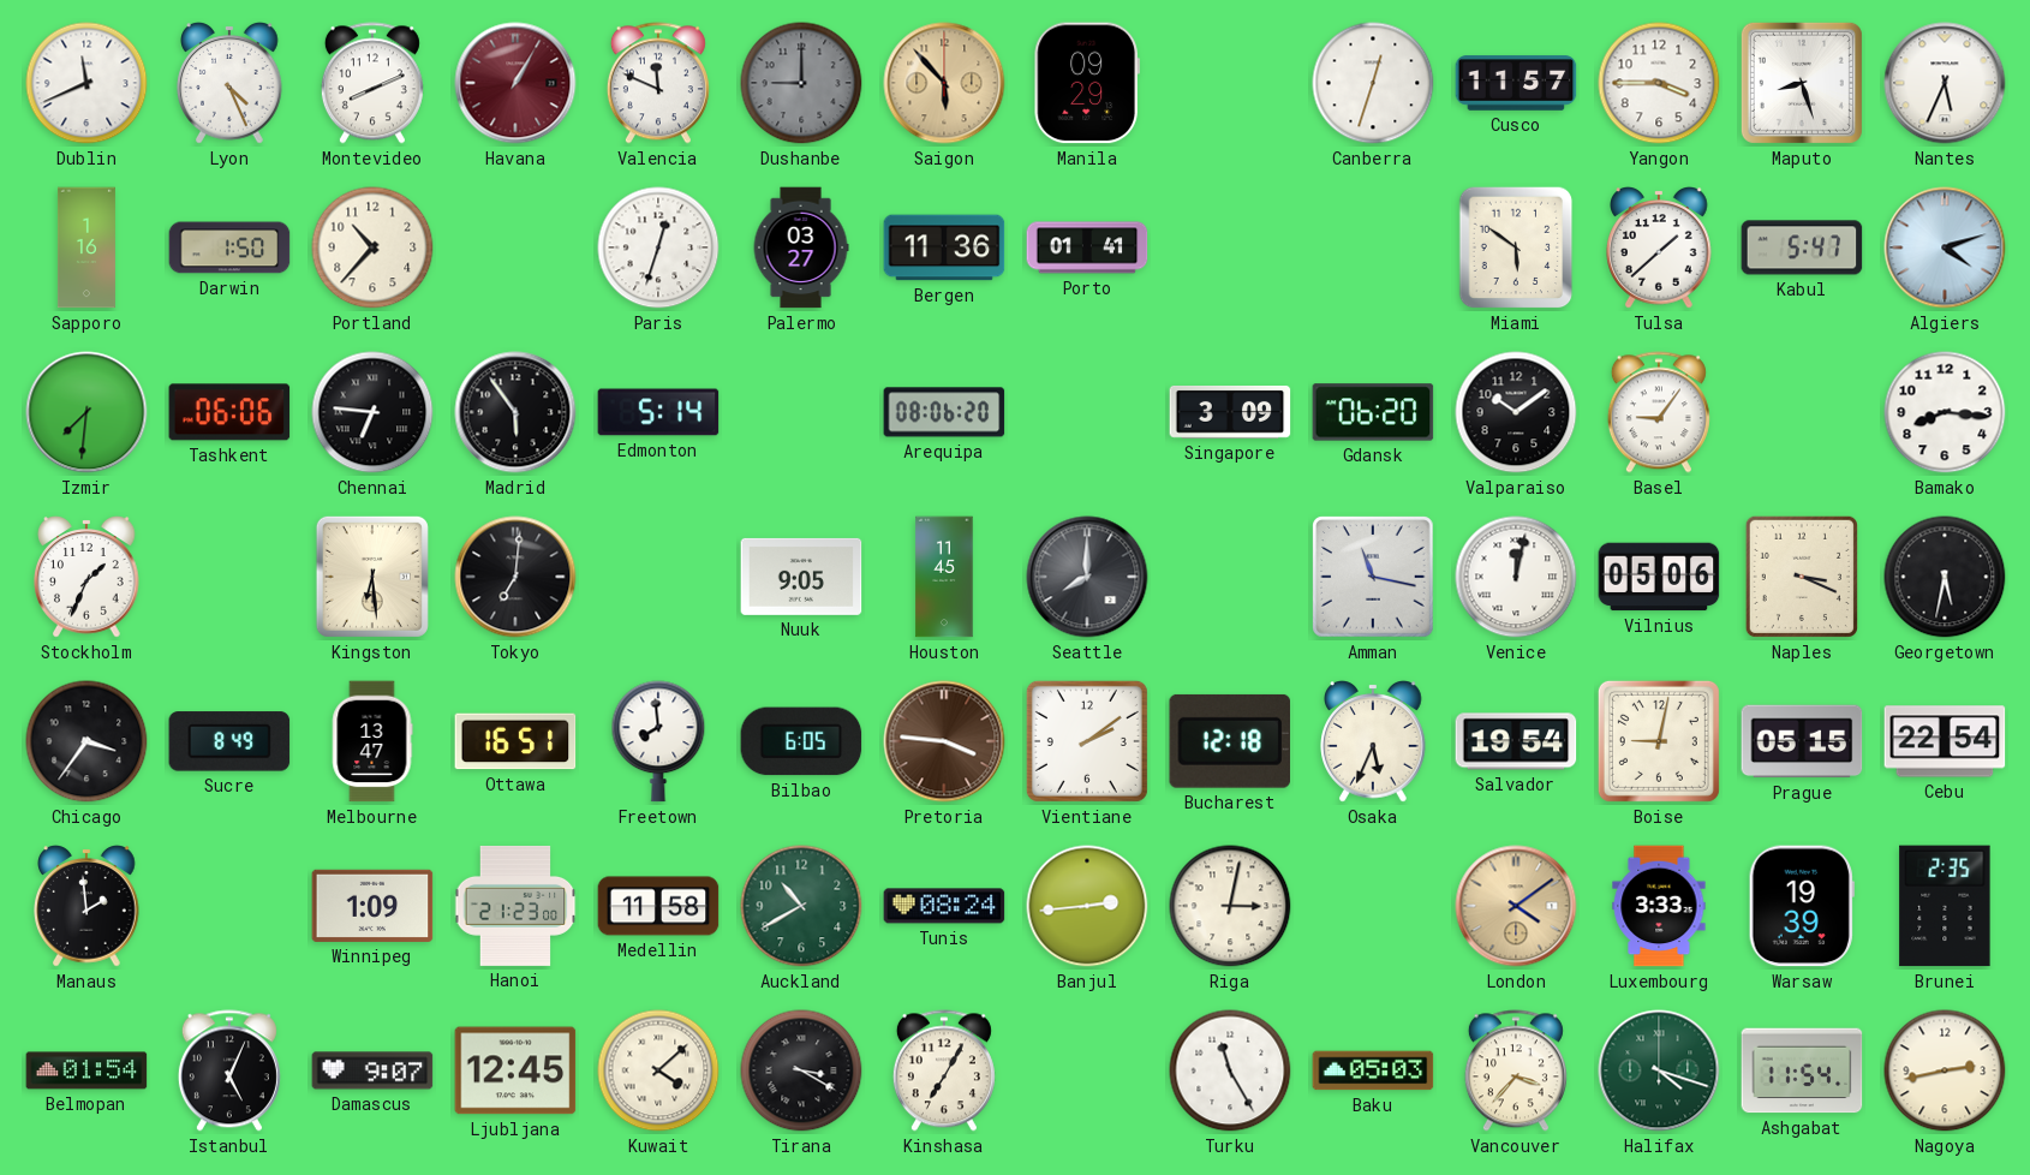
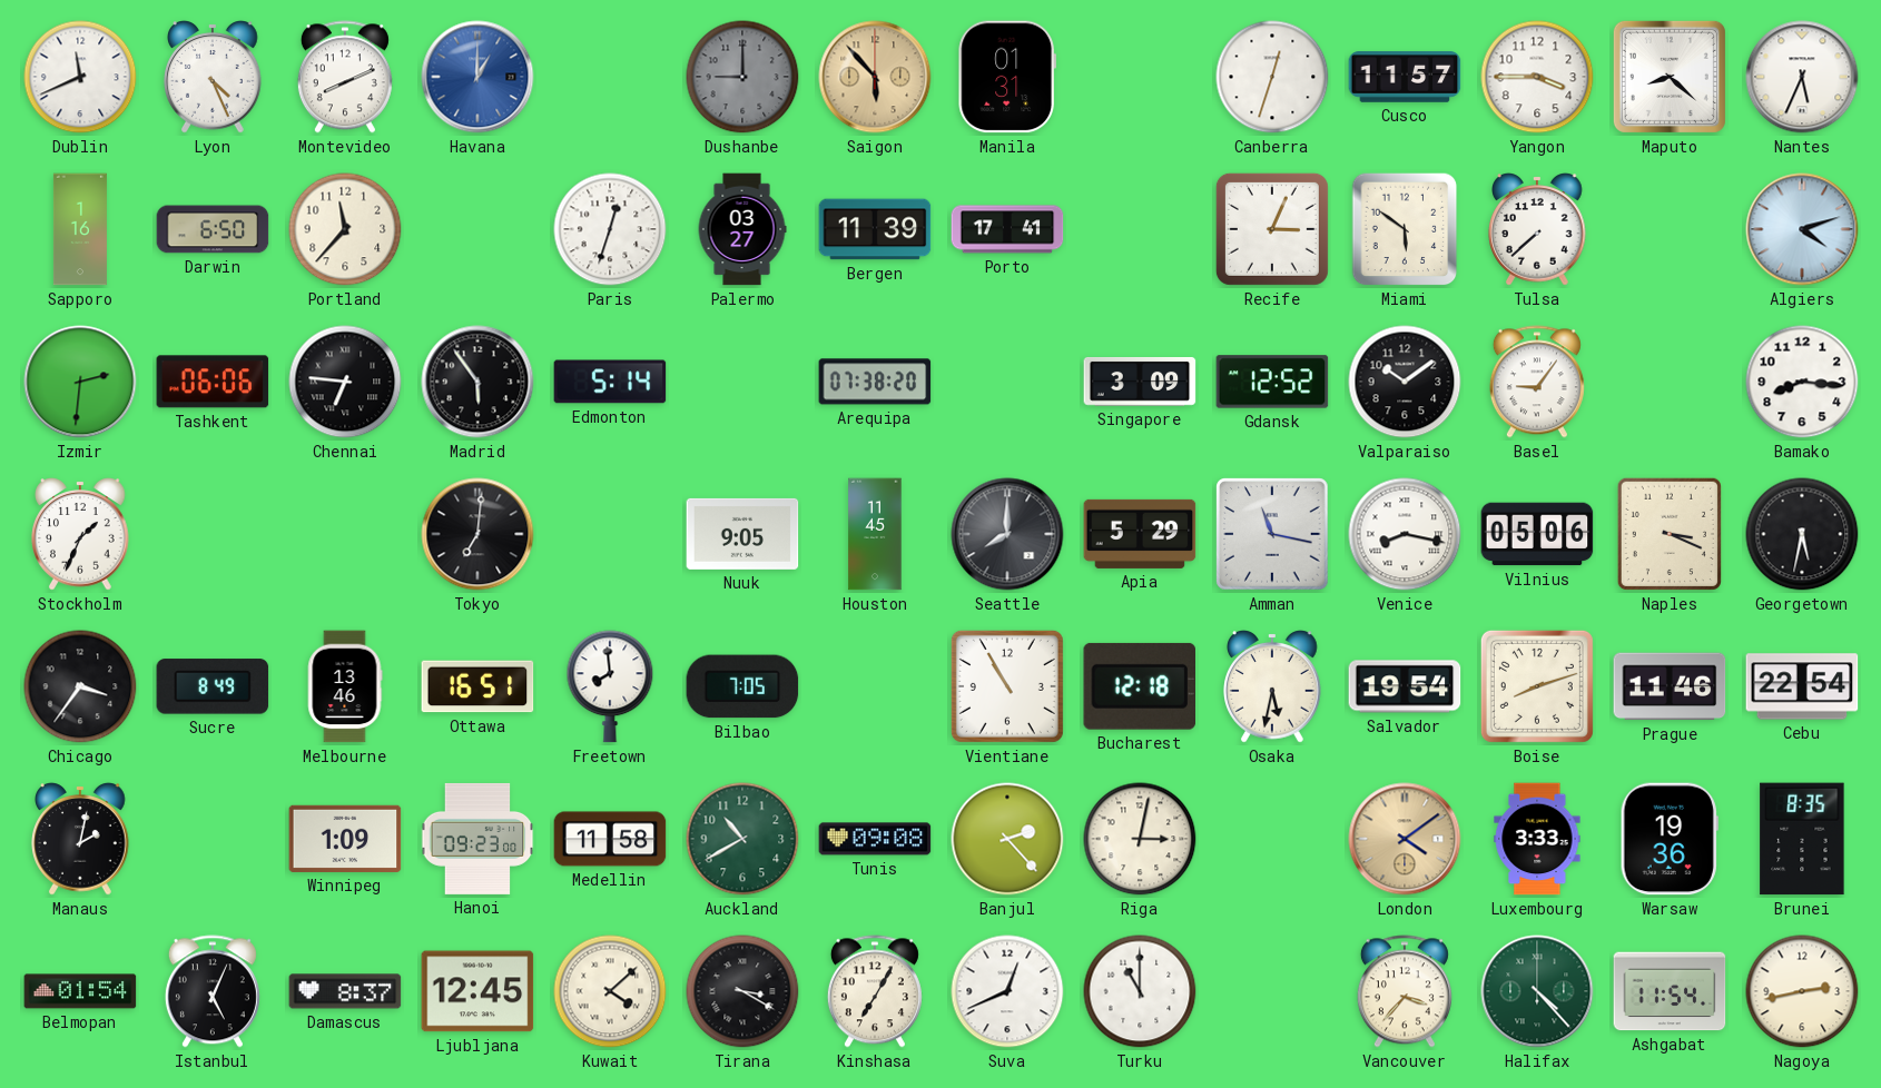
Havana: 1:05 -> 1:00
Havana dial: burgundy -> blue
Valencia: 11:49 -> none
Manila: 09:29 -> 01:31
Maputo: 8:27 -> 8:22
Darwin: 1:50 -> 6:50
Portland: 10:37 -> 11:37
Bergen: 11:36 -> 11:39
Porto: 01:41 -> 17:41
Recife: none -> 3:04
Tulsa: 1:38 -> 7:38
Kabul: 5:47 -> none
Izmir: 7:31 -> 2:31
Arequipa: 08:06 -> 07:38
Gdansk: 06:20 -> 12:52
Kingston: 6:29 -> none
Apia: none -> 5:29
Venice: 12:02 -> 8:17
Melbourne: 13:47 -> 13:46
Bilbao: 6:05 -> 7:05
Pretoria: 3:46 -> none
Vientiane: 2:09 -> 10:55
Osaka: 5:34 -> 5:32
Boise: 9:02 -> 8:12
Prague: 05:15 -> 11:46
Manaus: 1:59 -> 2:02
Hanoi: 21:23 -> 09:23
Tunis: 08:24 -> 09:08
Banjul: 2:44 -> 2:23
Warsaw: 19:39 -> 19:36
Brunei: 2:35 -> 8:35
Damascus: 9:07 -> 8:37
Suva: none -> 12:41
Turku: 11:25 -> 11:00
Baku: 05:03 -> none
Halifax: 4:18 -> 4:23
